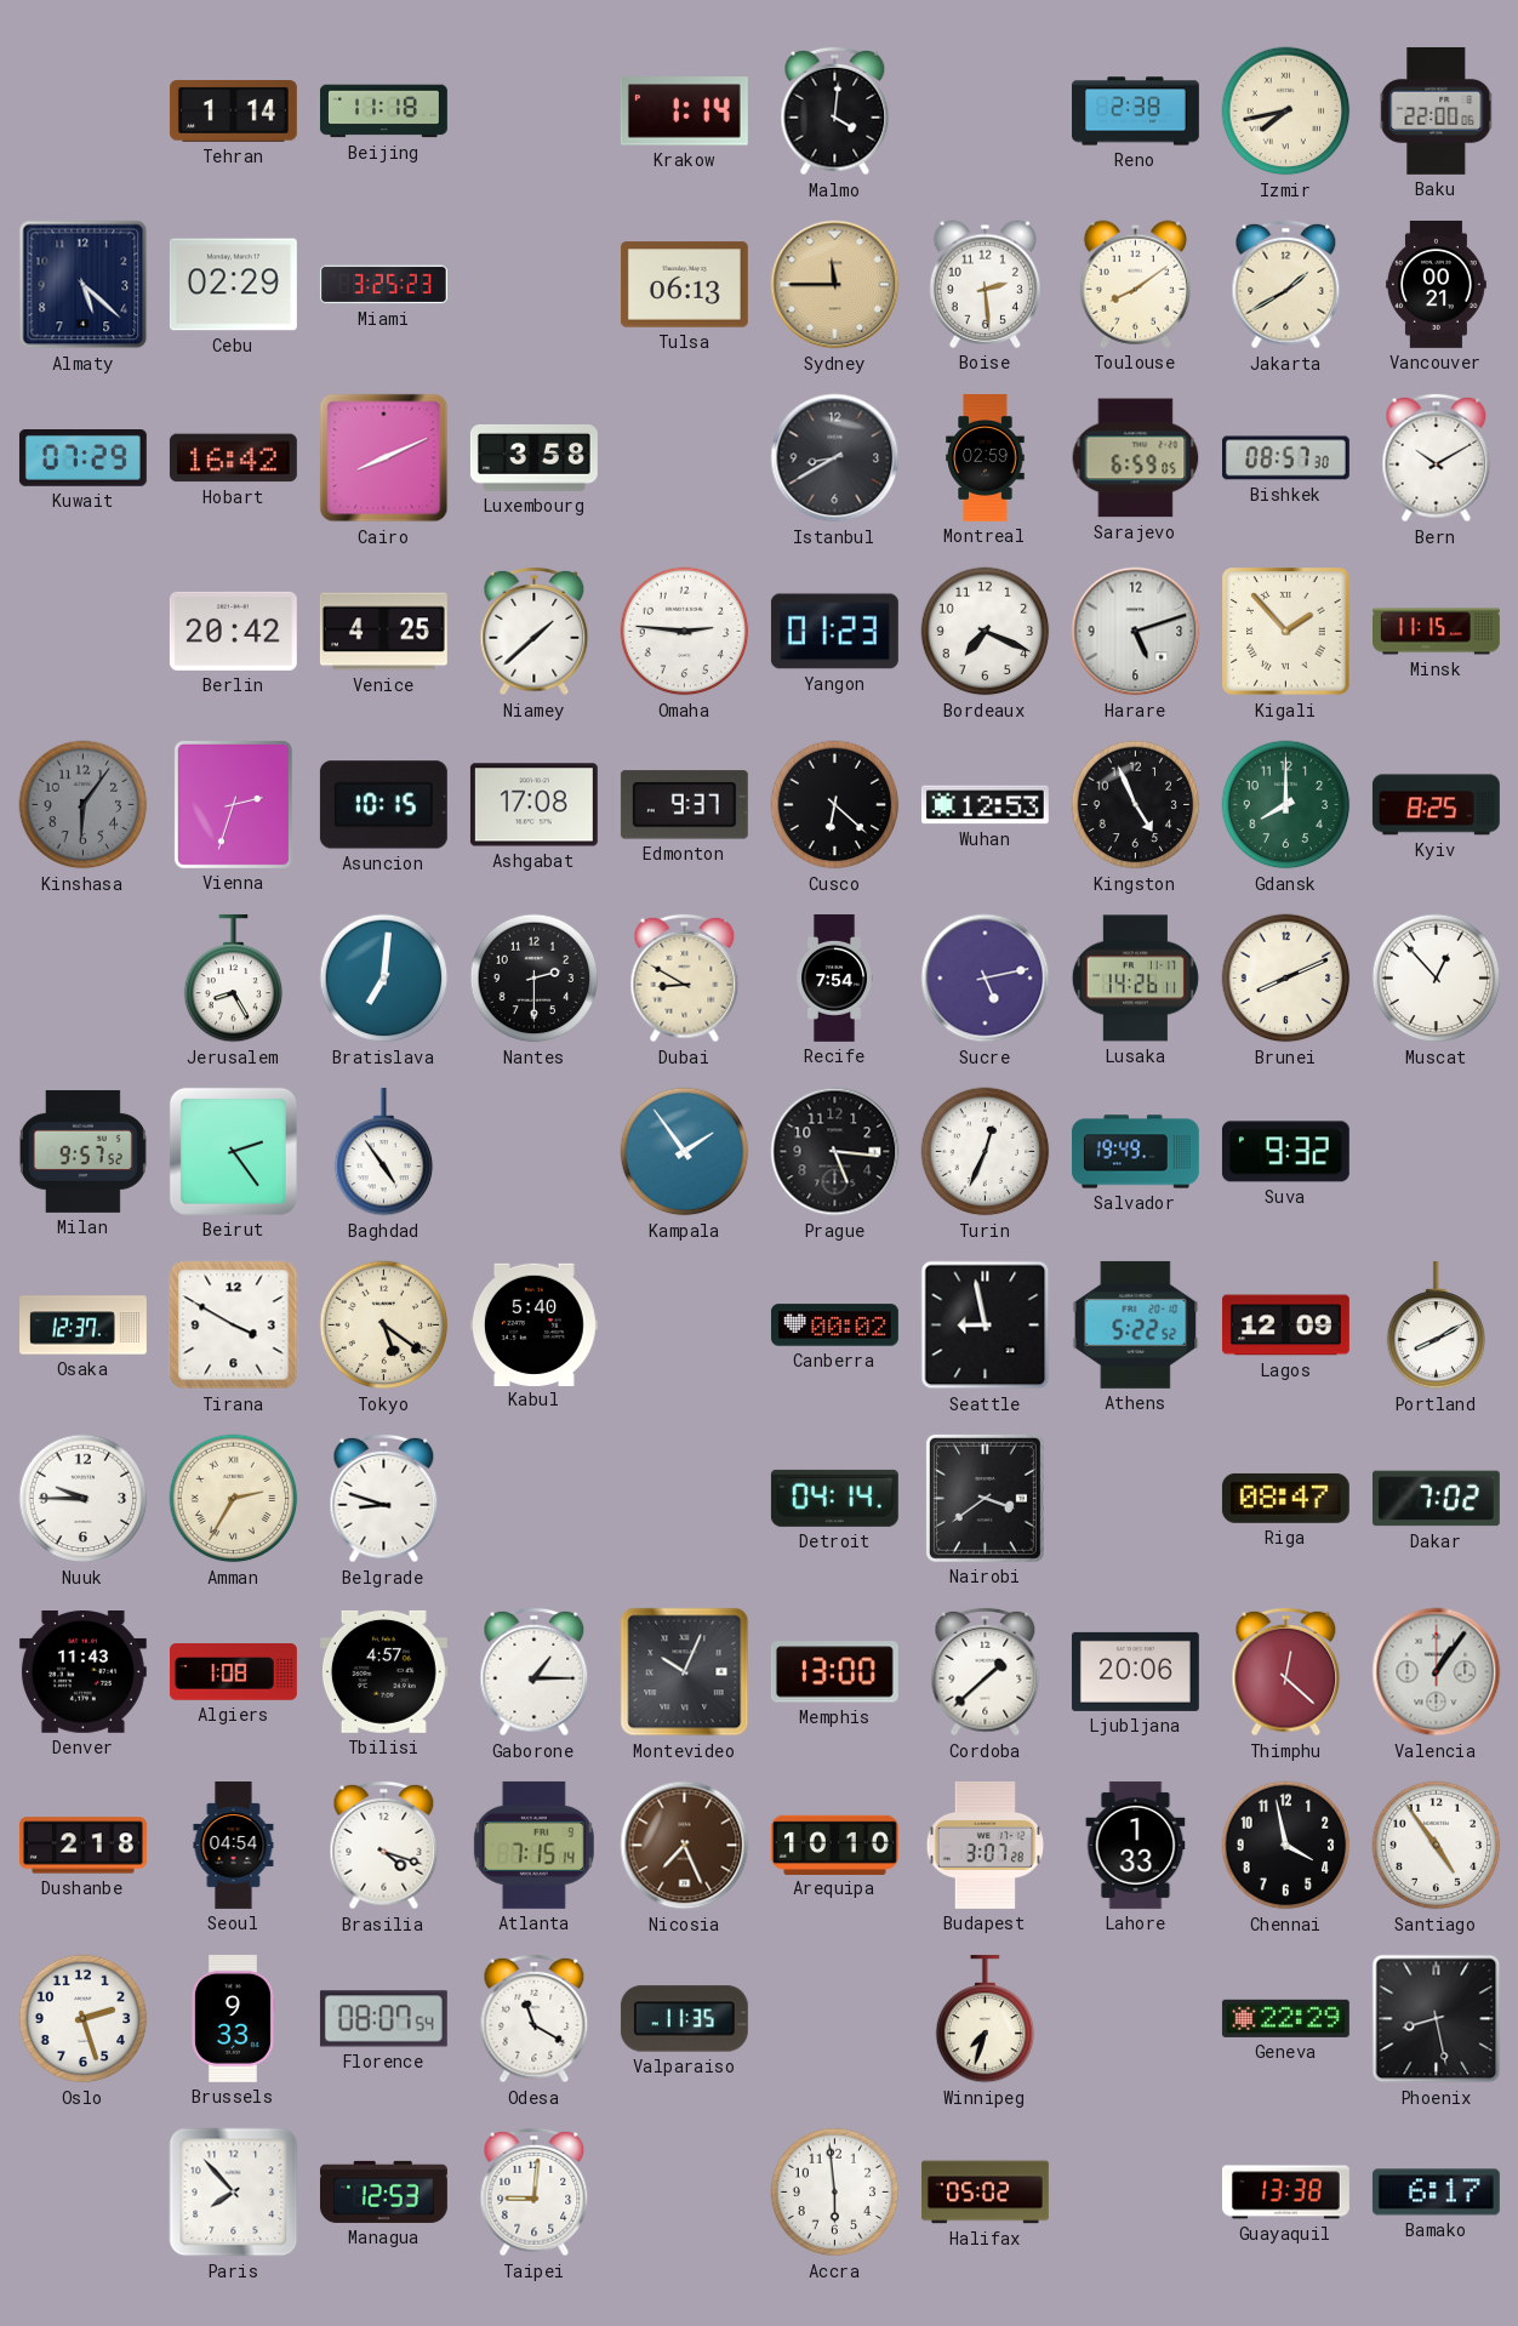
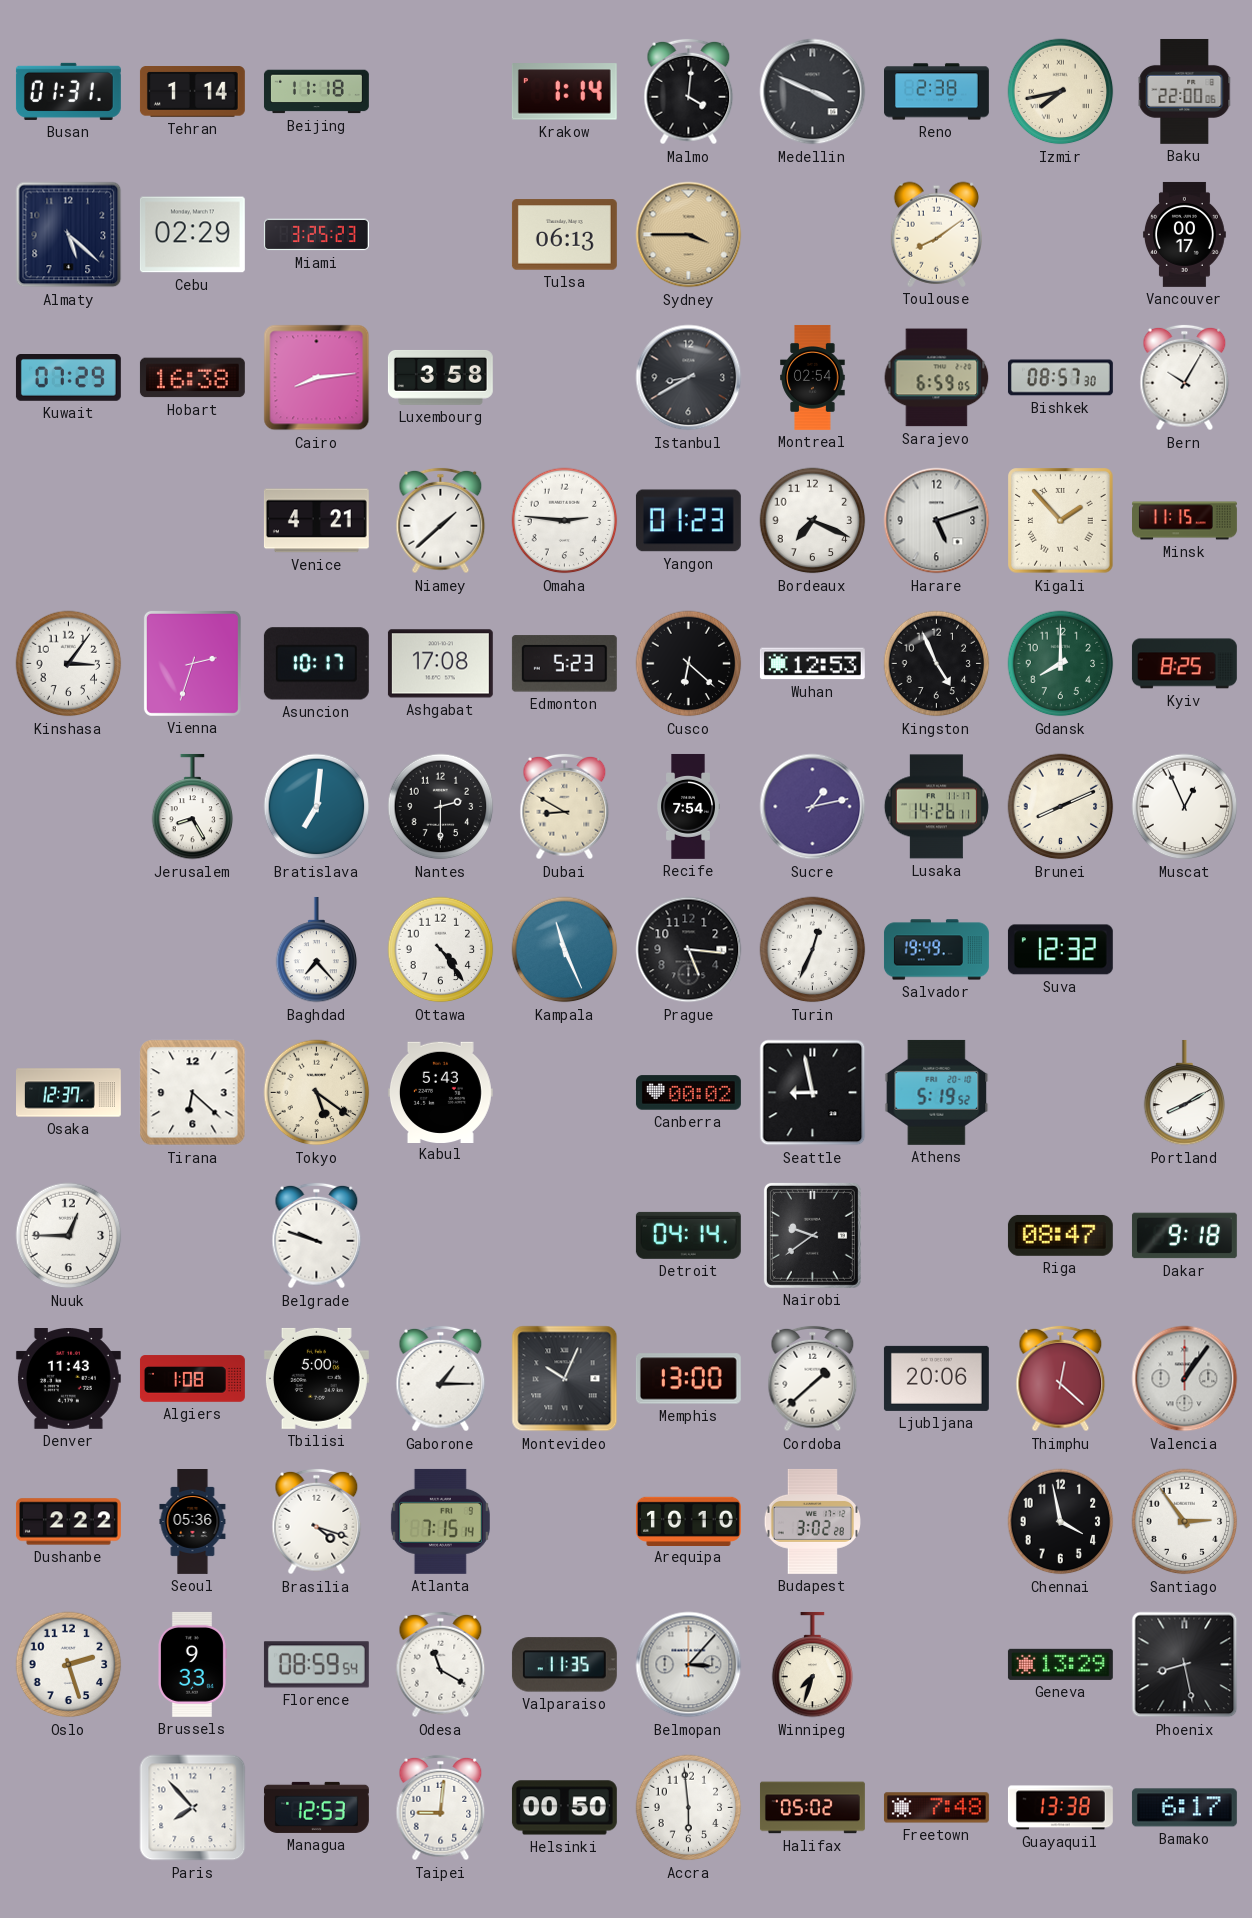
Busan: none -> 01:31
Medellin: none -> 3:49
Sydney: 11:45 -> 3:45
Boise: 2:29 -> none
Jakarta: 1:40 -> none
Vancouver: 00:21 -> 00:17
Hobart: 16:42 -> 16:38
Cairo: 8:11 -> 8:14
Montreal: 02:59 -> 02:54
Bern: 10:10 -> 10:05
Berlin: 20:42 -> none
Venice: 4:25 -> 4:21
Kinshasa: 6:06 -> 3:06
Kinshasa dial: grey -> white
Asuncion: 10:15 -> 10:17
Edmonton: 9:37 -> 5:23
Sucre: 5:13 -> 1:13
Muscat: 12:53 -> 12:56
Milan: 9:57 -> none
Beirut: 2:24 -> none
Baghdad: 4:54 -> 7:23
Ottawa: none -> 4:24
Kampala: 1:54 -> 11:26
Suva: 9:32 -> 12:32
Tirana: 3:50 -> 6:22
Kabul: 5:40 -> 5:43
Athens: 5:22 -> 5:19
Lagos: 12:09 -> none
Nuuk: 9:45 -> 12:45
Amman: 2:35 -> none
Belgrade: 8:48 -> 9:48
Nairobi: 3:39 -> 9:39
Dakar: 7:02 -> 9:18
Tbilisi: 4:57 -> 5:00
Dushanbe: 2:18 -> 2:22
Seoul: 04:54 -> 05:36
Nicosia: 7:26 -> none
Budapest: 3:07 -> 3:02
Lahore: 1:33 -> none
Santiago: 4:54 -> 2:54
Florence: 08:07 -> 08:59
Belmopan: none -> 3:07
Geneva: 22:29 -> 13:29
Helsinki: none -> 00:50
Freetown: none -> 7:48
